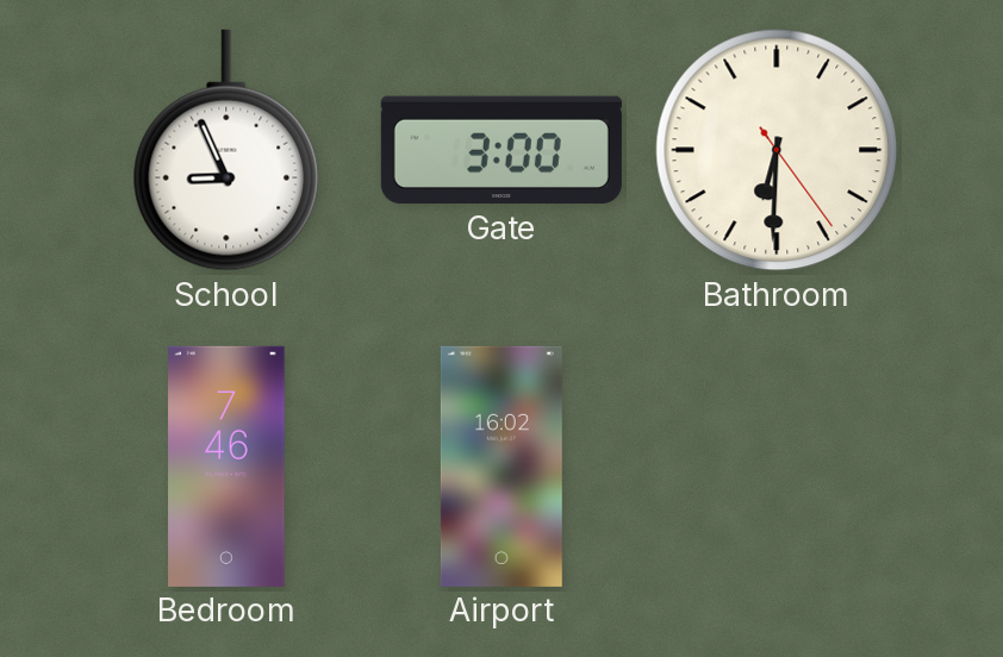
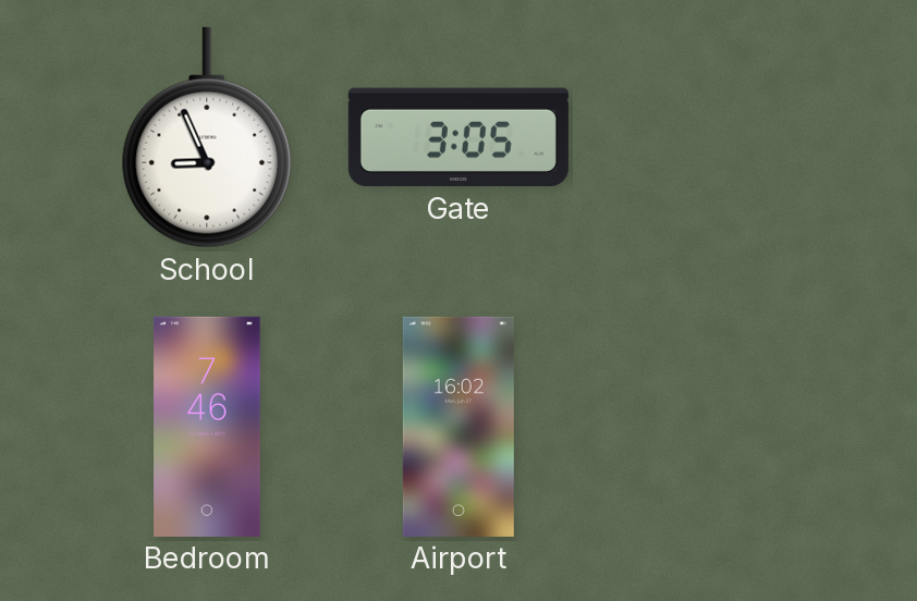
Gate: 3:00 -> 3:05
Bathroom: 6:30 -> none
